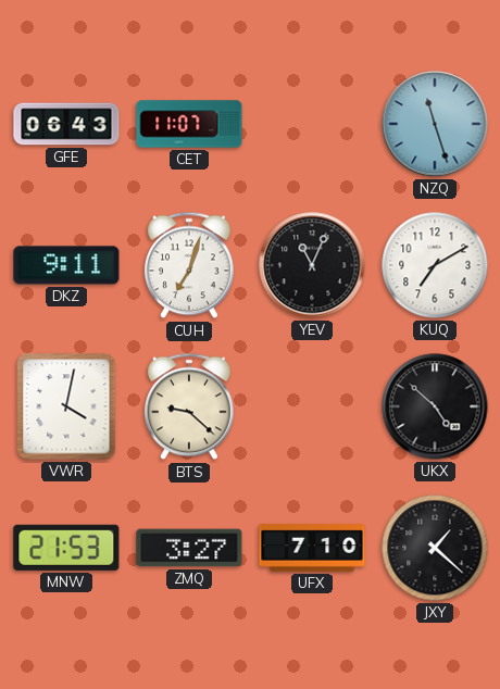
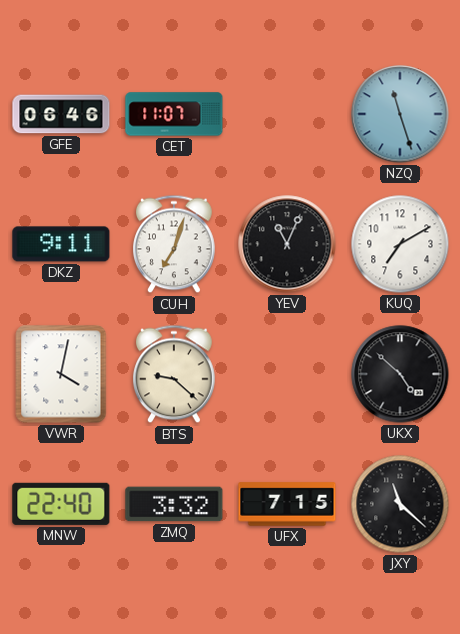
GFE: 06:43 -> 06:46
MNW: 21:53 -> 22:40
ZMQ: 3:27 -> 3:32
UFX: 7:10 -> 7:15
JXY: 1:22 -> 11:22
